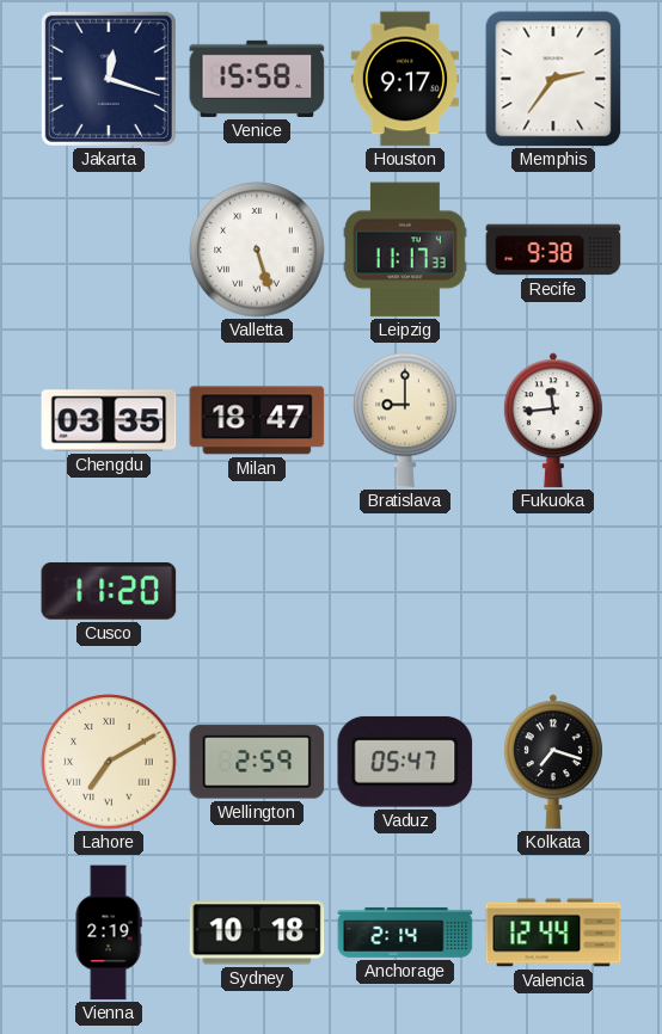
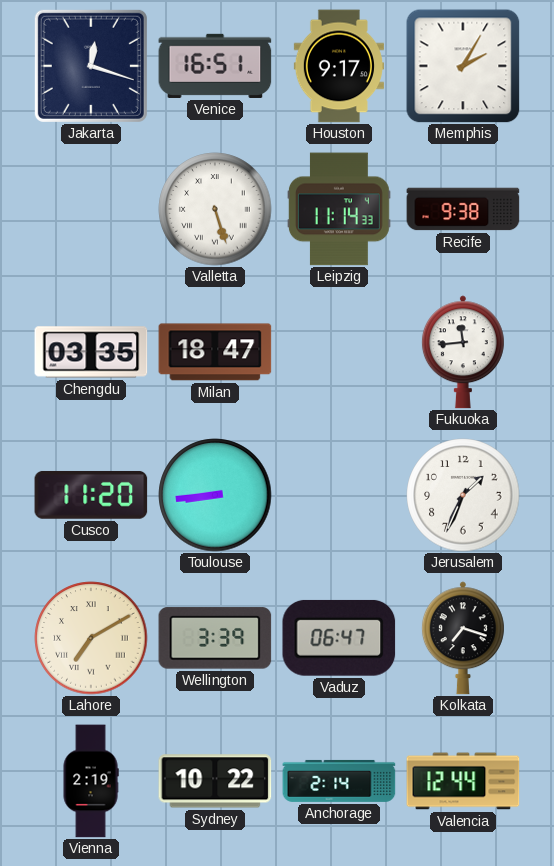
Venice: 15:58 -> 16:51
Memphis: 2:36 -> 2:05
Leipzig: 11:17 -> 11:14
Bratislava: 9:00 -> none
Toulouse: none -> 8:44
Jerusalem: none -> 1:34
Wellington: 2:59 -> 3:39
Vaduz: 05:47 -> 06:47
Sydney: 10:18 -> 10:22
